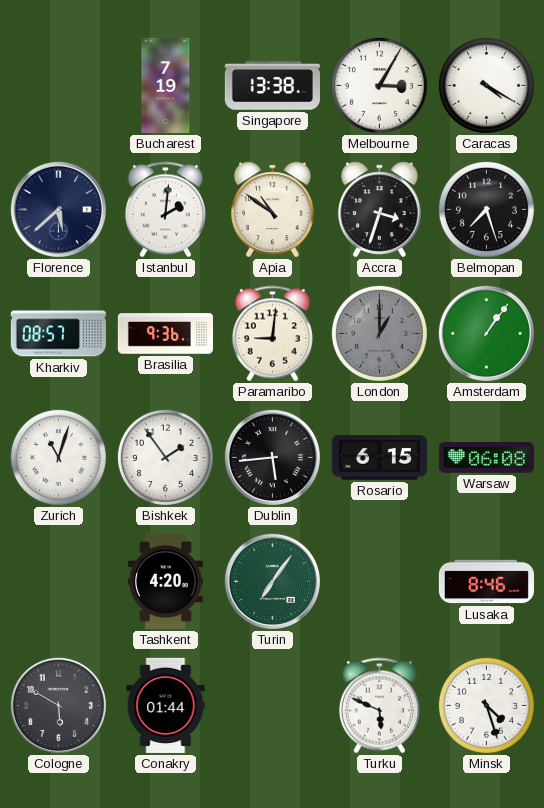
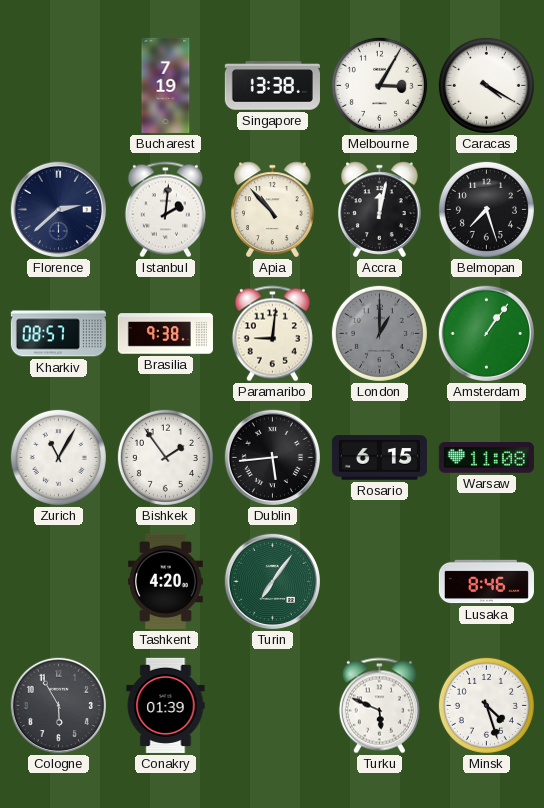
Florence: 5:38 -> 2:38
Apia: 10:51 -> 10:53
Accra: 3:33 -> 12:02
Brasilia: 9:36 -> 9:38
Zurich: 11:03 -> 11:05
Warsaw: 06:08 -> 11:08
Cologne: 5:50 -> 5:55
Conakry: 01:44 -> 01:39
